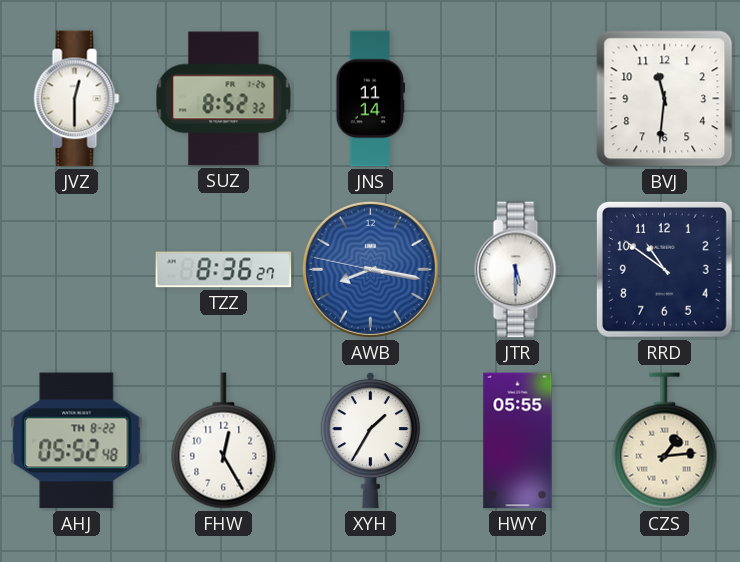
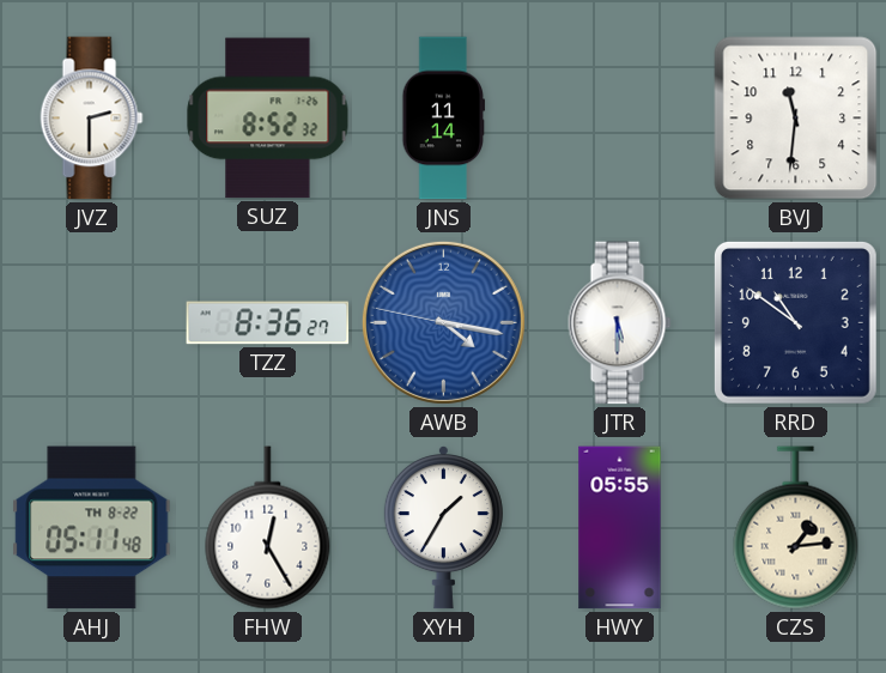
JVZ: 12:30 -> 2:30
AWB: 8:16 -> 4:16
AHJ: 05:52 -> 05:11
